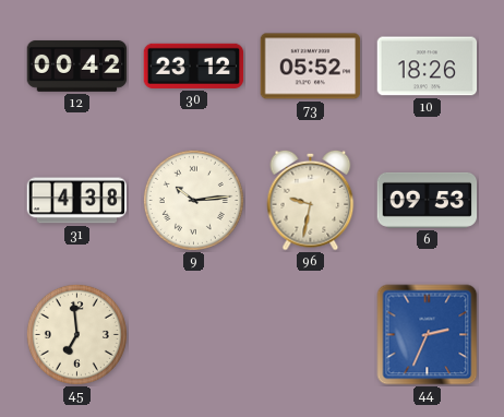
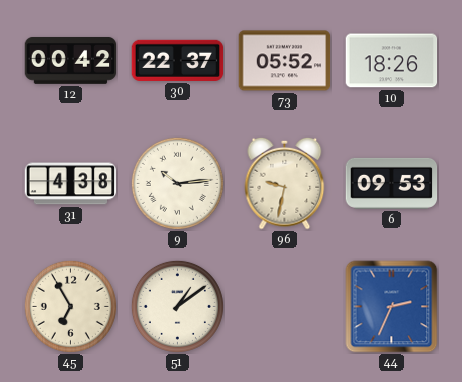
30: 23:12 -> 22:37
45: 6:59 -> 6:55
51: none -> 1:09
